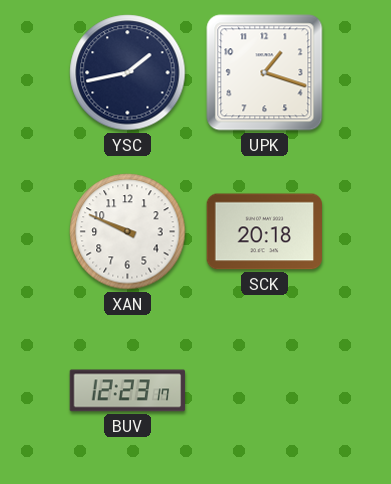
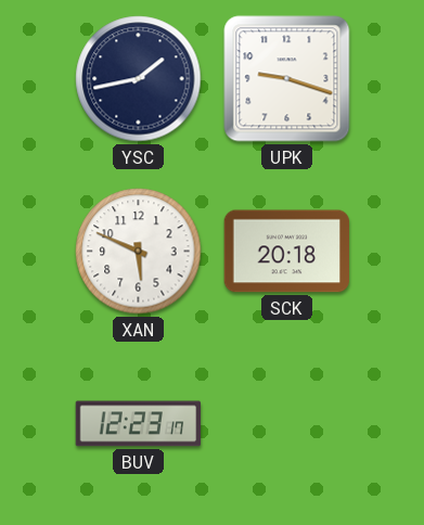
UPK: 1:18 -> 9:18
XAN: 9:49 -> 5:49
